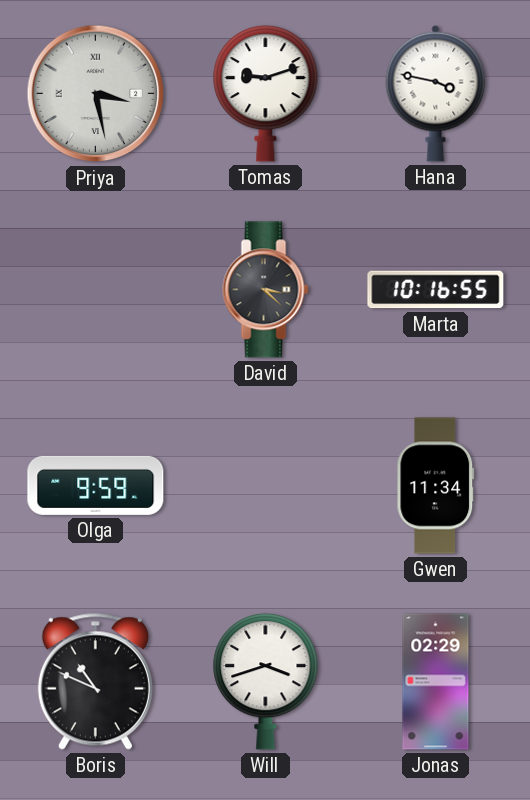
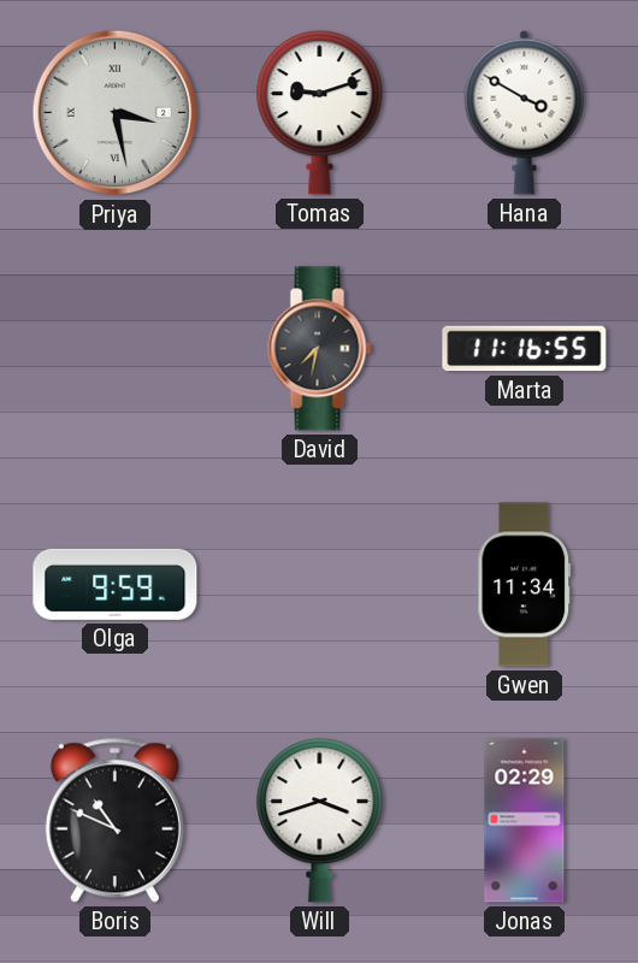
Hana: 3:47 -> 3:50
David: 3:22 -> 7:32
Marta: 10:16 -> 11:16
